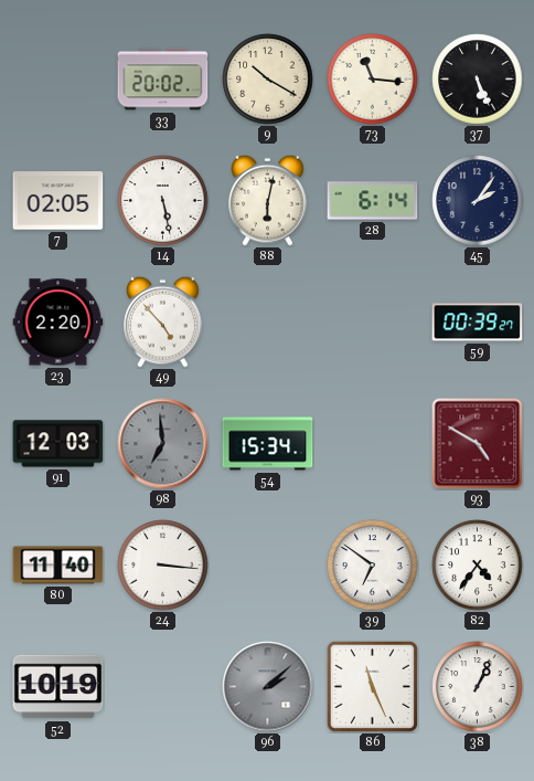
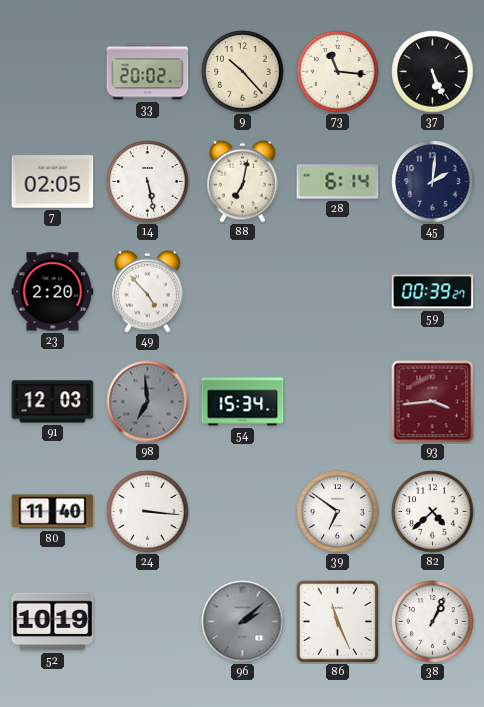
9: 10:20 -> 10:23
88: 6:02 -> 7:02
45: 2:06 -> 2:01
93: 4:50 -> 3:44
82: 4:36 -> 4:38
